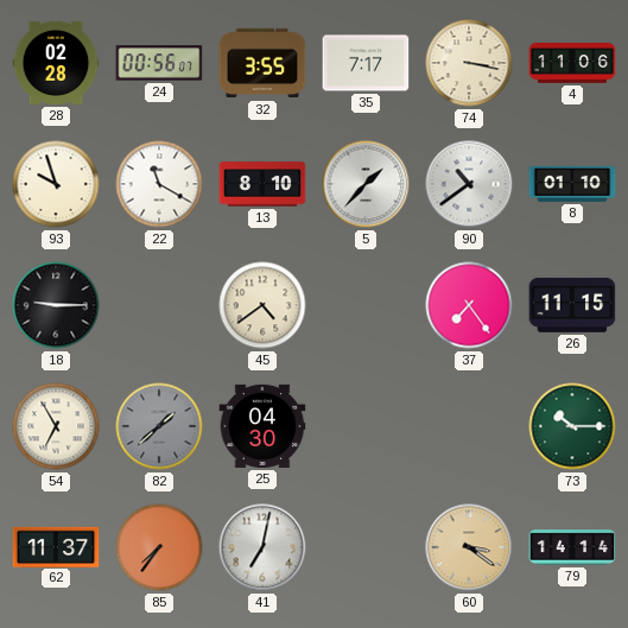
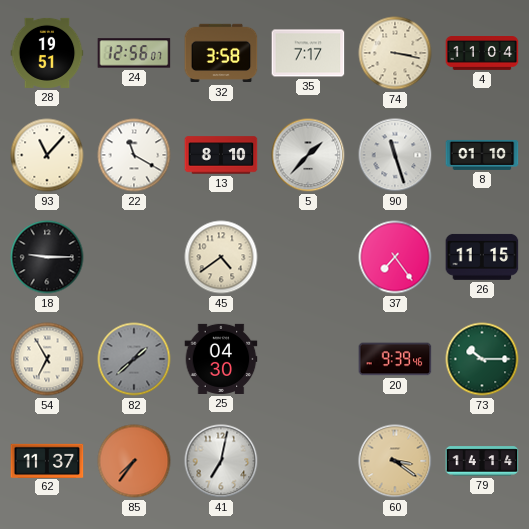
28: 02:28 -> 19:51
24: 00:56 -> 12:56
32: 3:55 -> 3:58
4: 11:06 -> 11:04
93: 9:57 -> 11:07
90: 10:39 -> 11:27
20: none -> 9:39
